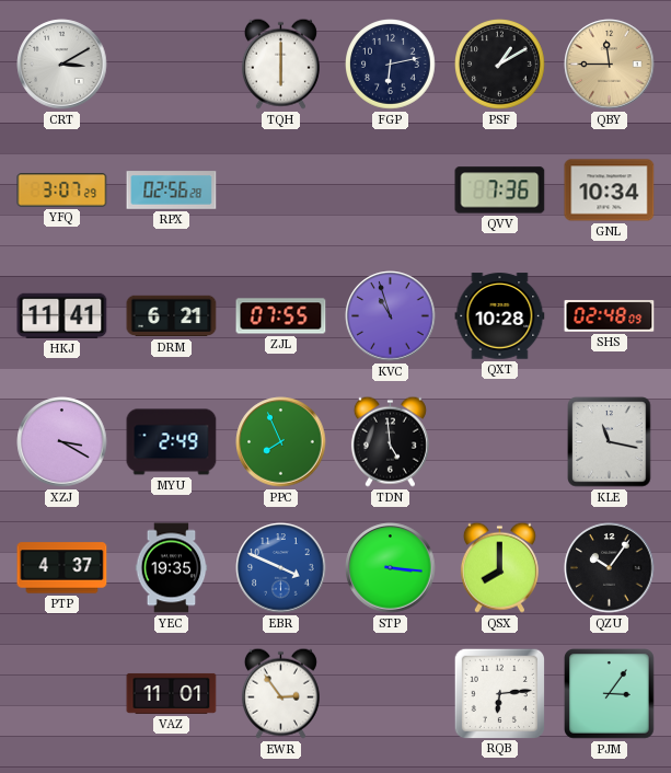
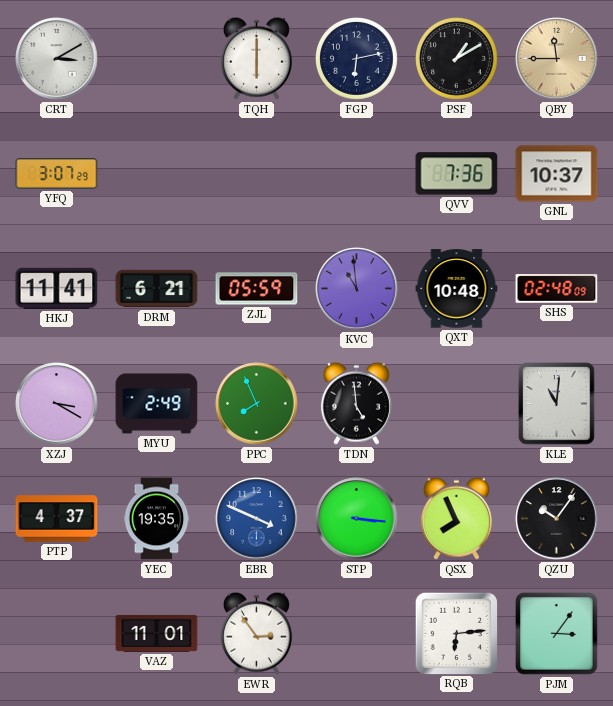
RPX: 02:56 -> none
GNL: 10:34 -> 10:37
ZJL: 07:55 -> 05:59
KVC: 10:57 -> 10:59
QXT: 10:28 -> 10:48
KLE: 11:17 -> 11:01
QSX: 8:00 -> 7:56
